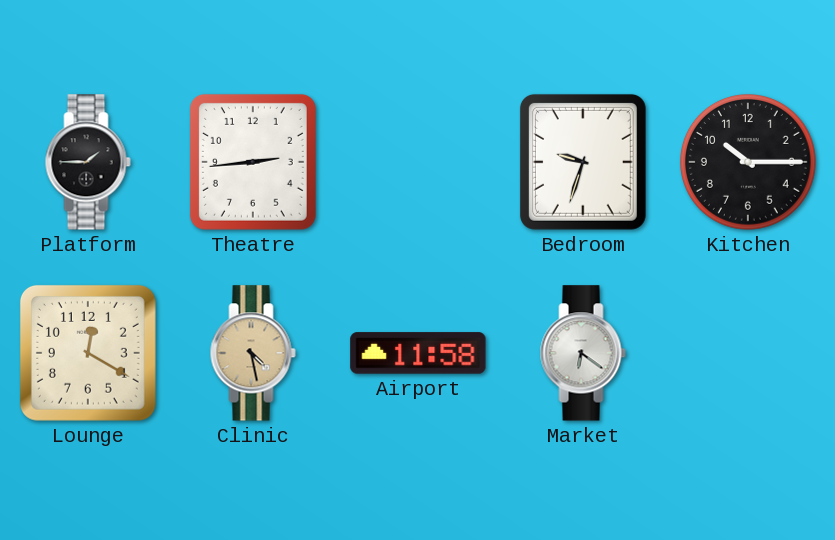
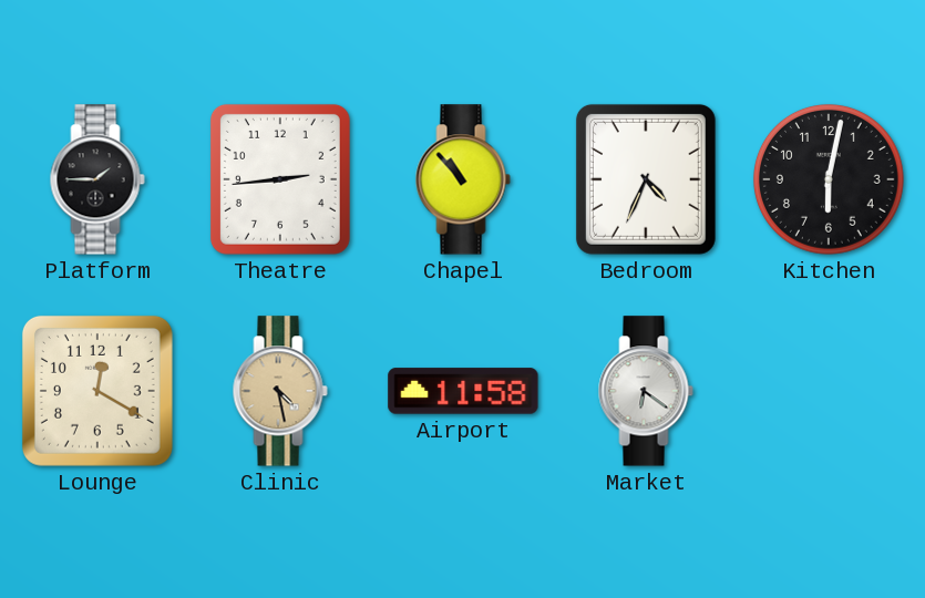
Chapel: none -> 10:53
Bedroom: 9:33 -> 4:34
Kitchen: 10:15 -> 6:02
